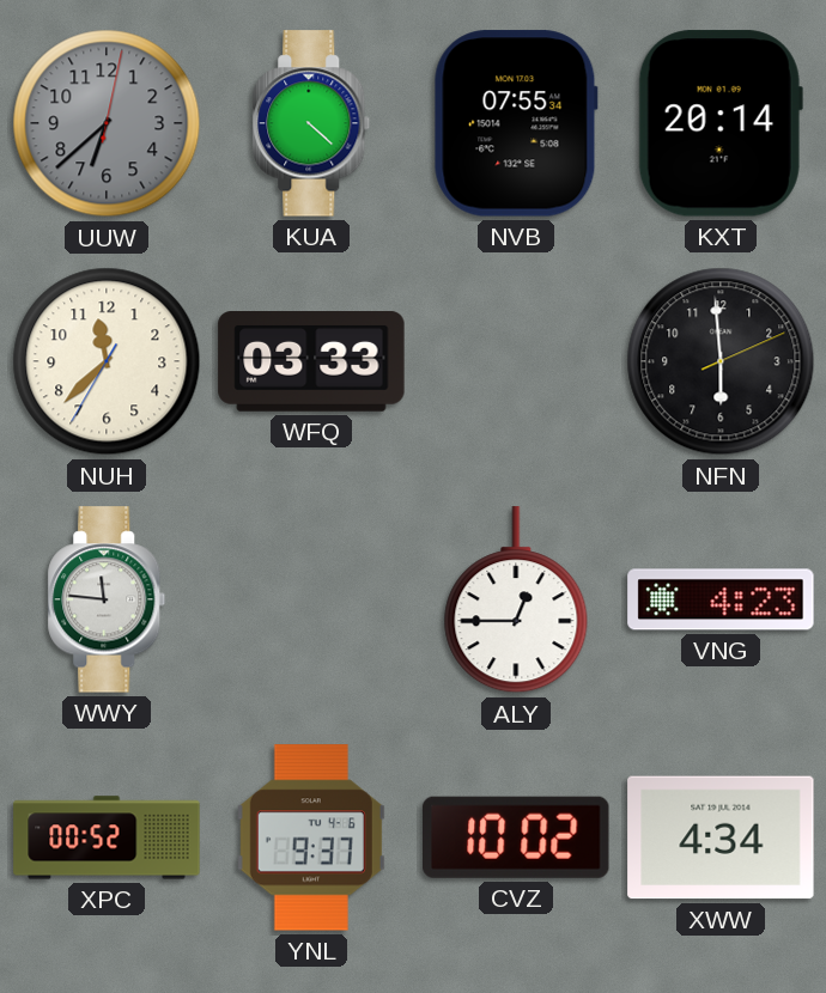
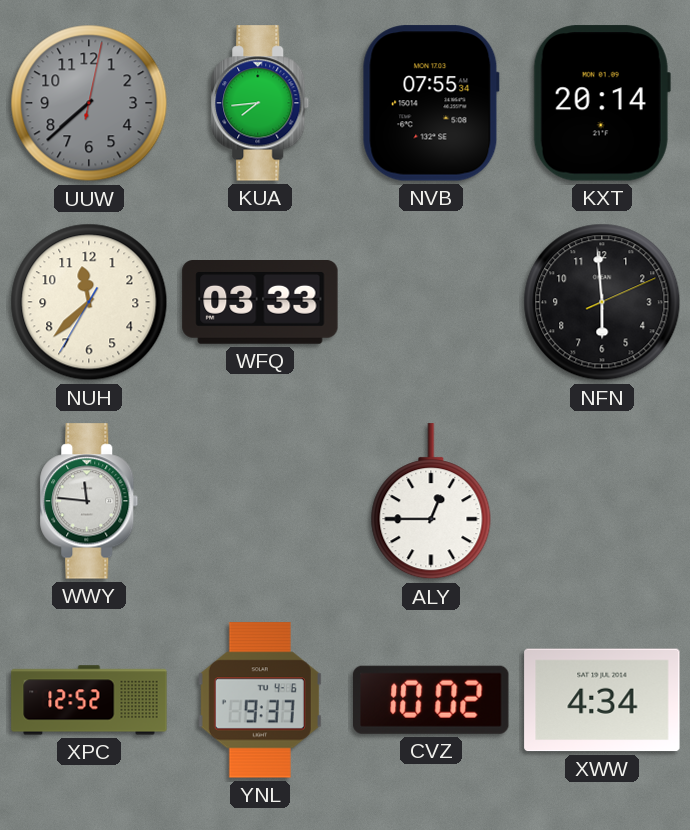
UUW: 6:38 -> 7:38
KUA: 4:22 -> 7:44
VNG: 4:23 -> none
XPC: 00:52 -> 12:52
